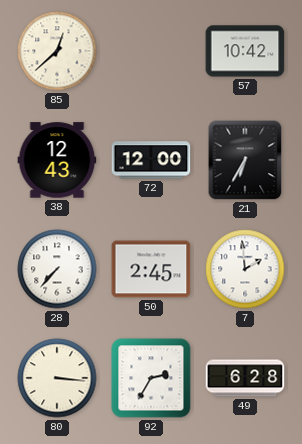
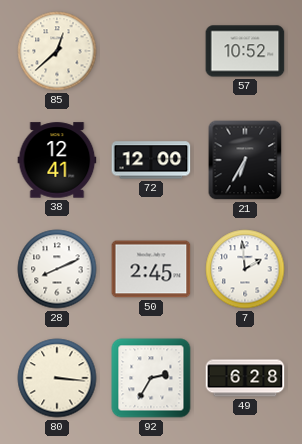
57: 10:42 -> 10:52
38: 12:43 -> 12:41
28: 7:37 -> 8:11
